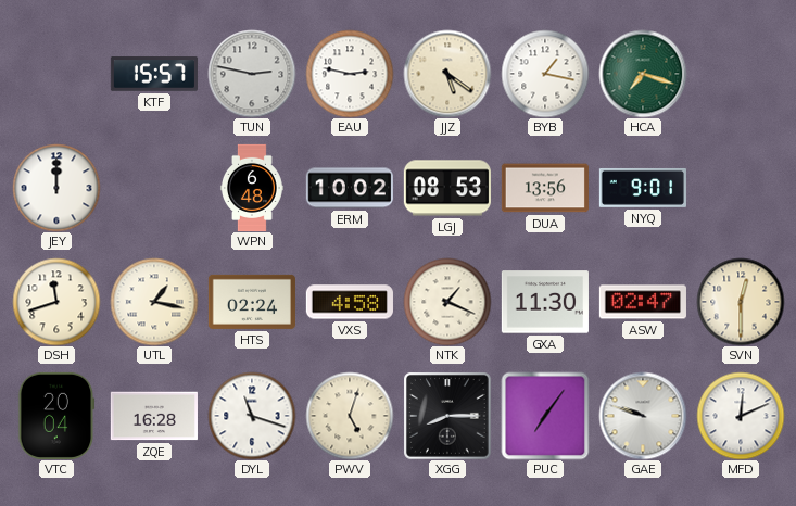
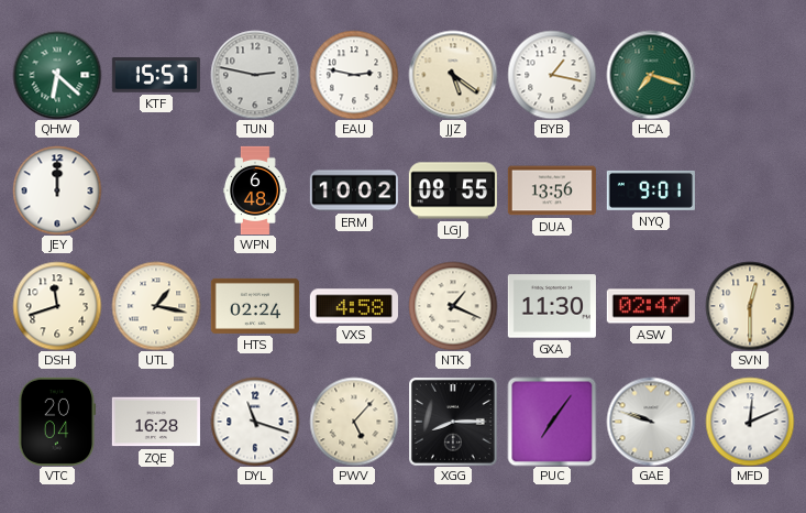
QHW: none -> 6:22
LGJ: 08:53 -> 08:55
PWV: 5:03 -> 5:07
